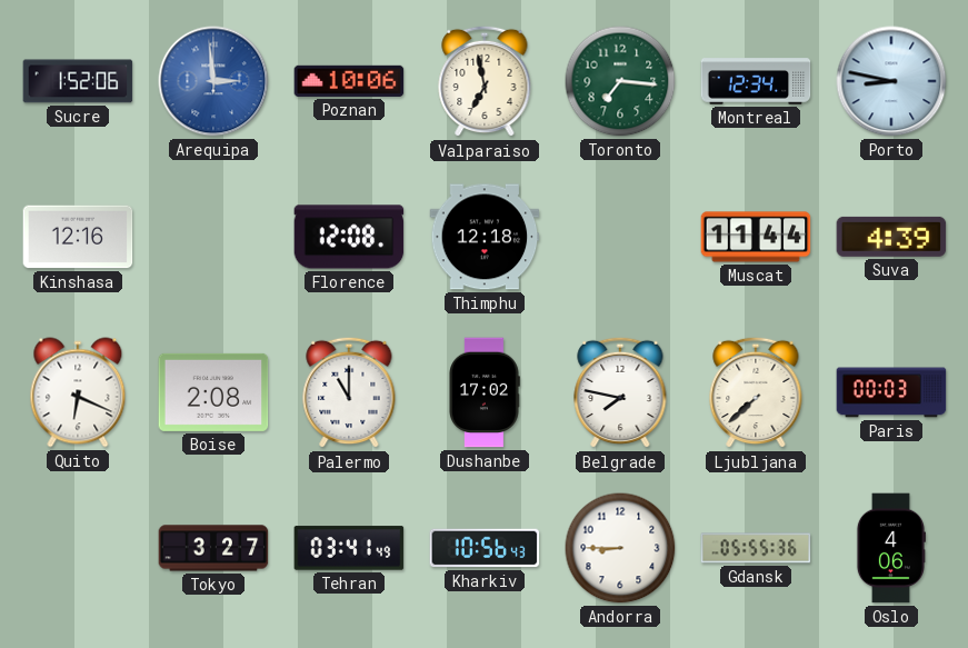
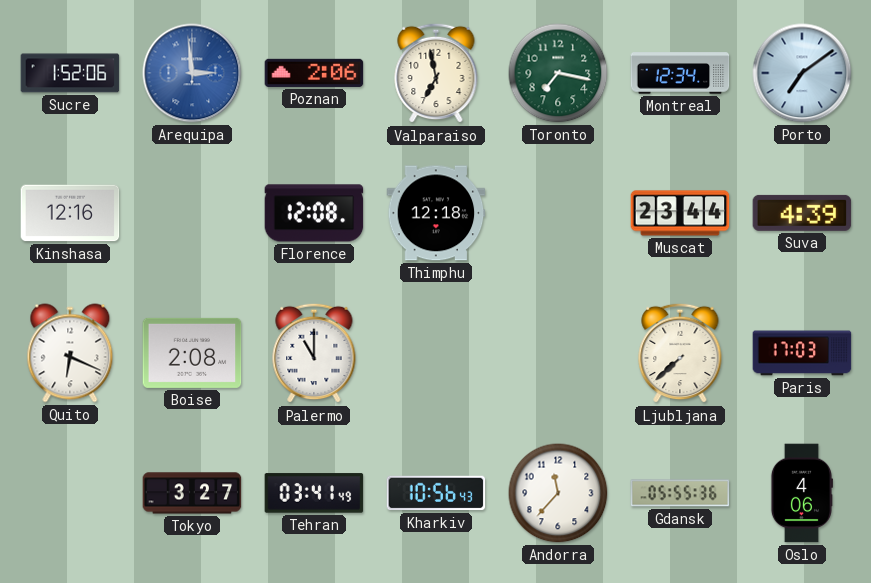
Poznan: 10:06 -> 2:06
Toronto: 7:16 -> 7:17
Porto: 8:47 -> 7:09
Muscat: 11:44 -> 23:44
Dushanbe: 17:02 -> none
Belgrade: 7:47 -> none
Paris: 00:03 -> 17:03
Andorra: 8:45 -> 11:37
